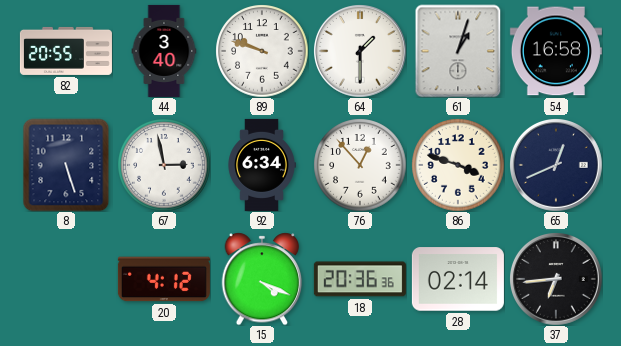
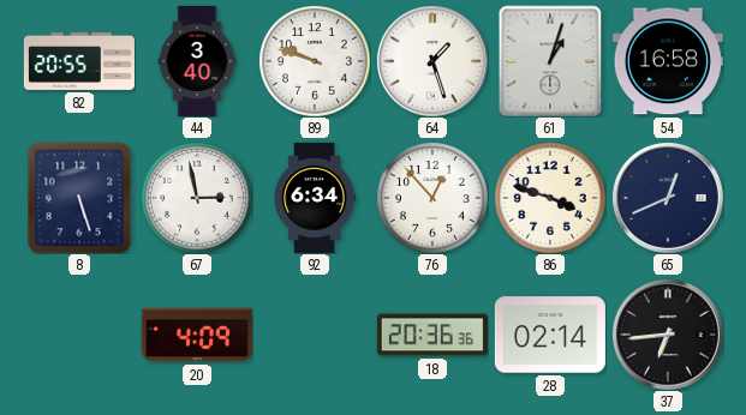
64: 1:30 -> 1:27
20: 4:12 -> 4:09
15: 4:19 -> none
